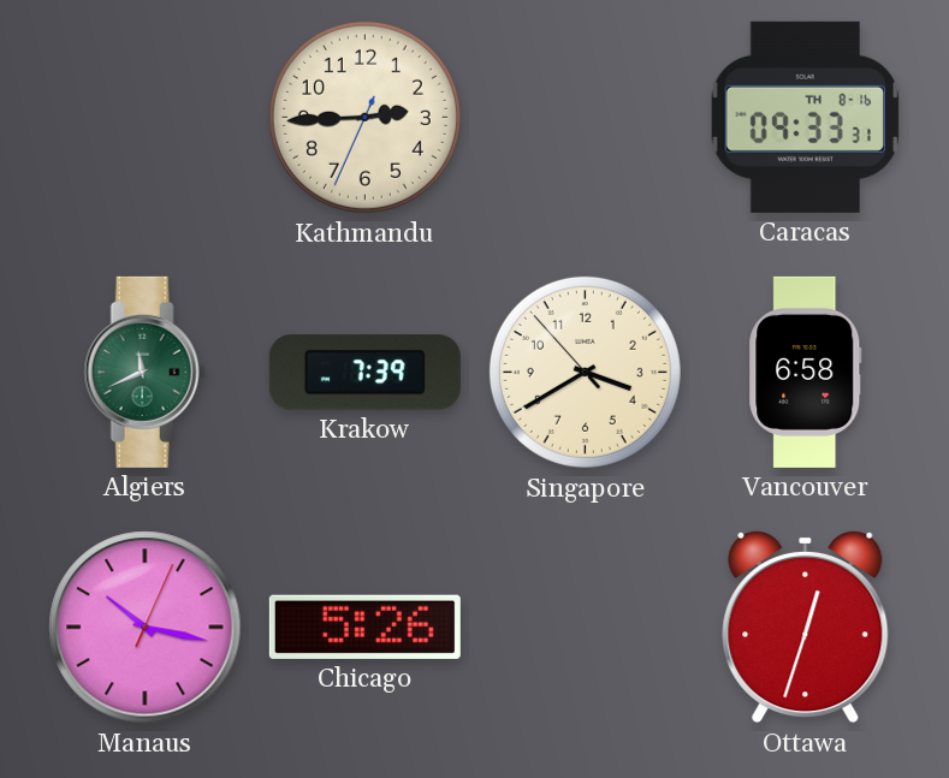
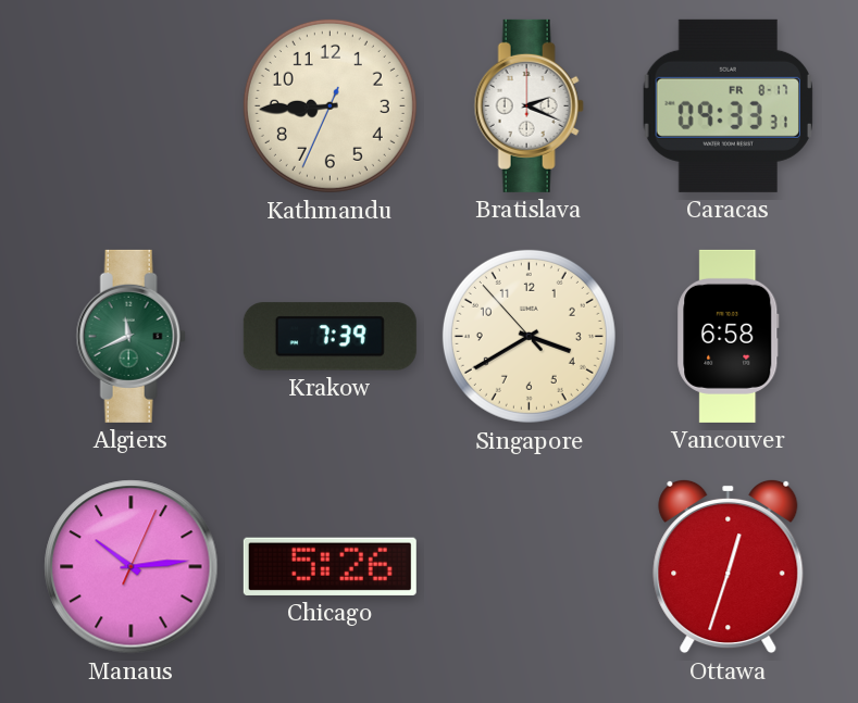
Kathmandu: 2:44 -> 8:44
Bratislava: none -> 2:19
Caracas date: TH 8-16 -> FR 8-17
Manaus: 10:17 -> 10:14
